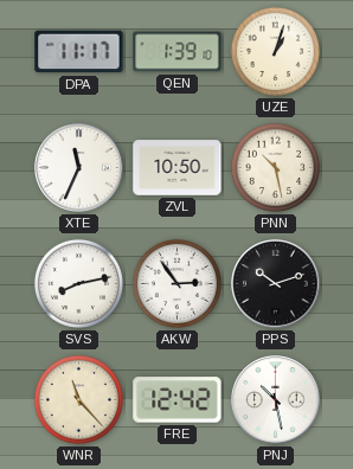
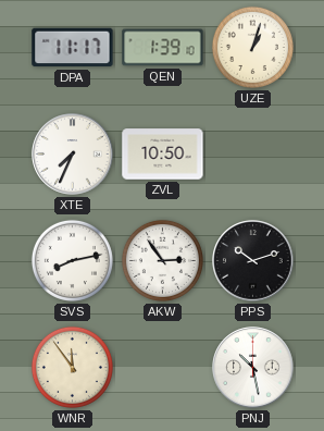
XTE: 11:34 -> 7:34
PNN: 10:28 -> none
WNR: 11:23 -> 11:54
FRE: 12:42 -> none
